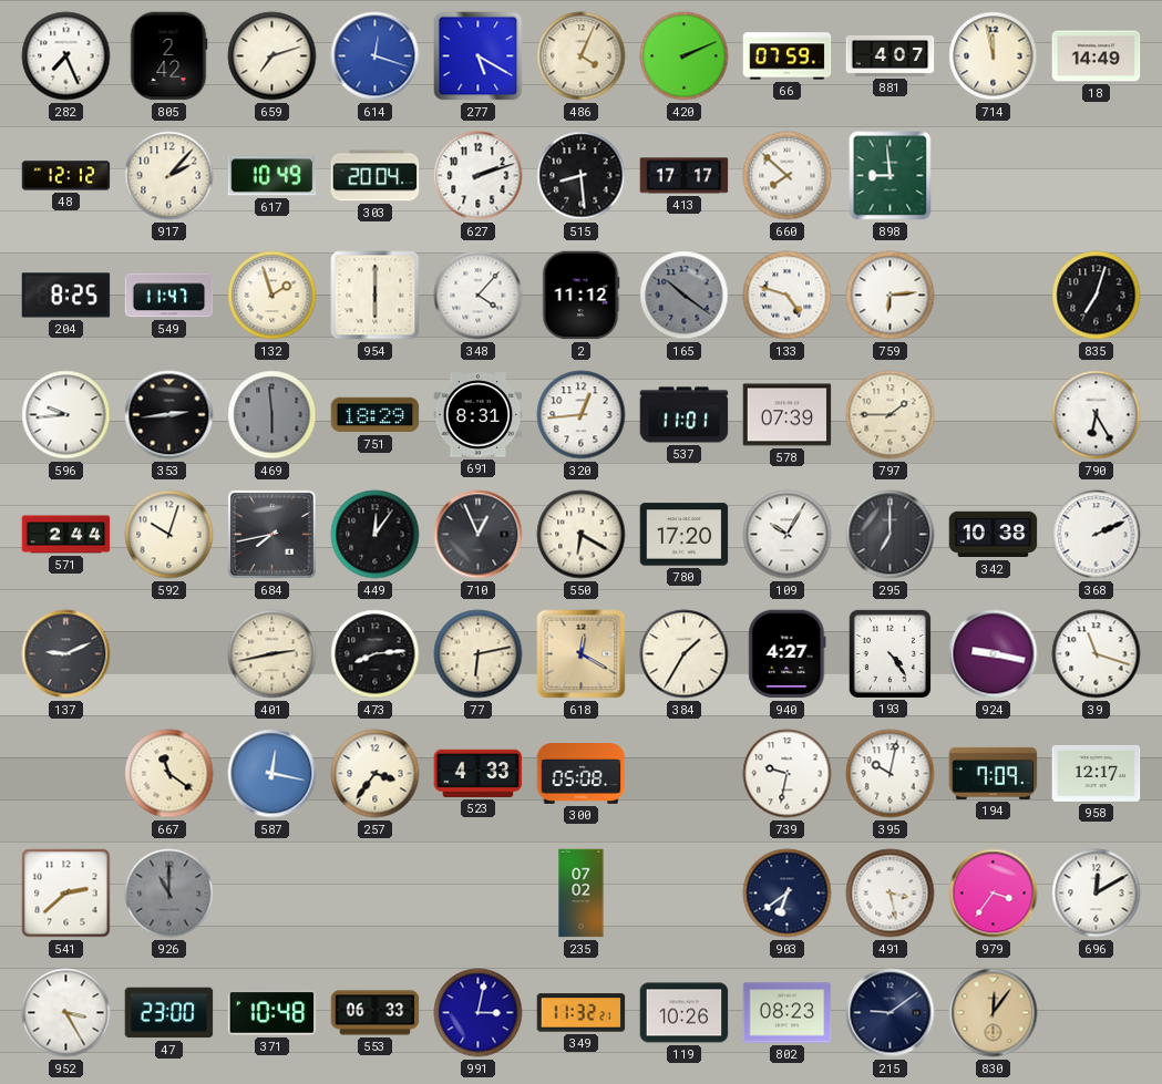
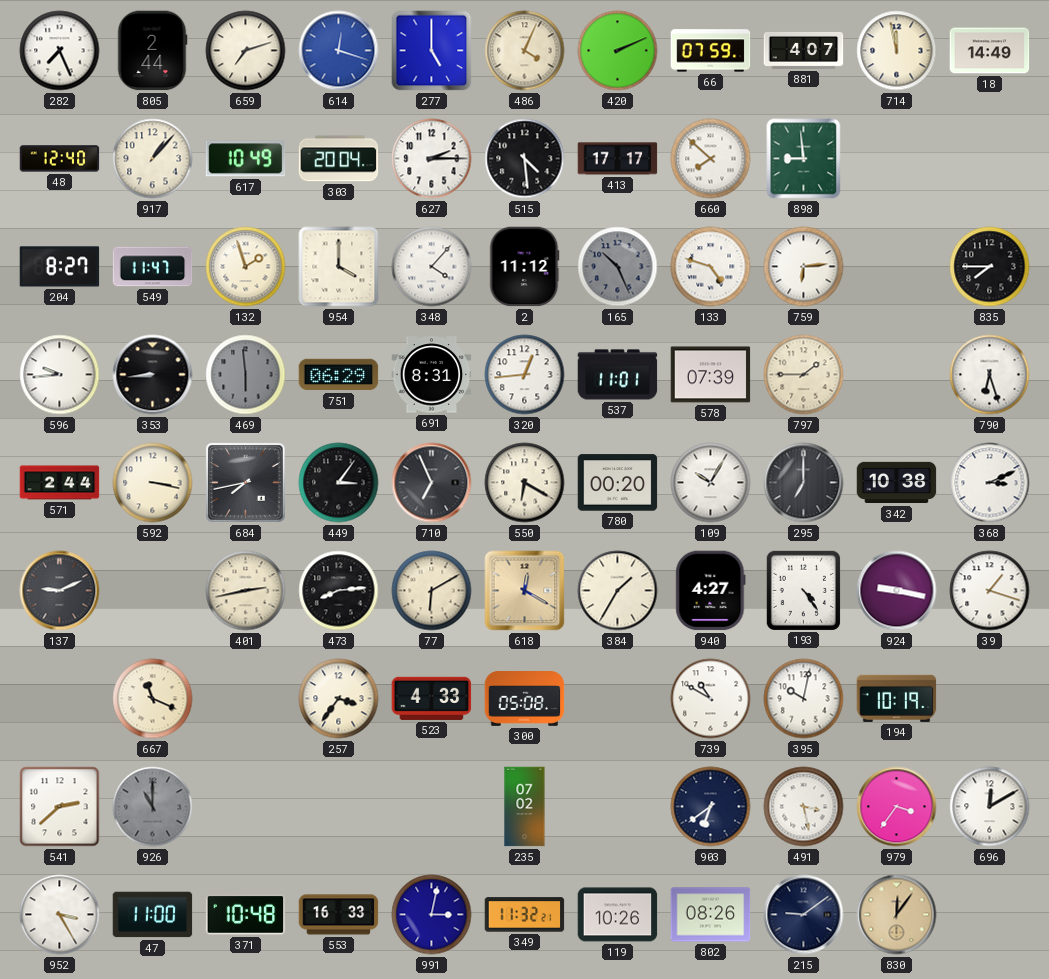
805: 2:42 -> 2:44
277: 5:20 -> 5:00
48: 12:12 -> 12:40
917: 2:07 -> 1:07
627: 2:12 -> 2:15
515: 8:29 -> 4:29
204: 8:25 -> 8:27
954: 6:00 -> 4:00
165: 10:21 -> 10:26
835: 7:03 -> 7:45
353: 2:44 -> 8:44
751: 18:29 -> 06:29
790: 6:25 -> 6:27
592: 10:03 -> 3:17
449: 12:06 -> 3:06
710: 12:56 -> 6:56
780: 17:20 -> 00:20
368: 2:11 -> 3:11
77: 6:13 -> 6:10
39: 11:18 -> 1:18
667: 11:21 -> 11:19
587: 12:17 -> none
739: 9:32 -> 10:50
194: 7:09 -> 10:19
958: 12:17 -> none
47: 23:00 -> 11:00
553: 06:33 -> 16:33
802: 08:23 -> 08:26
